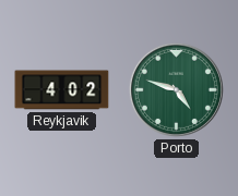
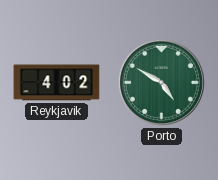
Porto: 4:48 -> 4:50
